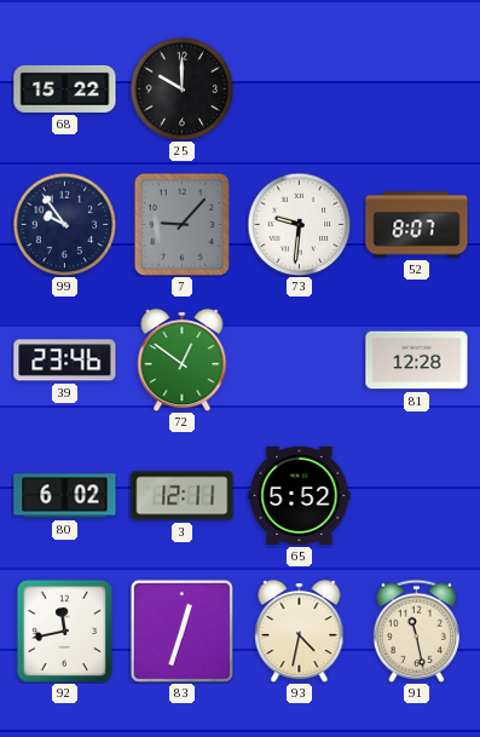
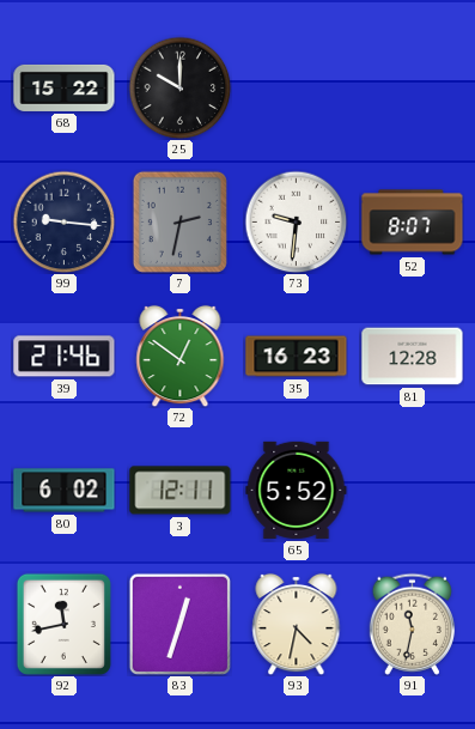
99: 9:54 -> 9:16
7: 9:07 -> 2:32
39: 23:46 -> 21:46
35: none -> 16:23
91: 11:28 -> 11:32
